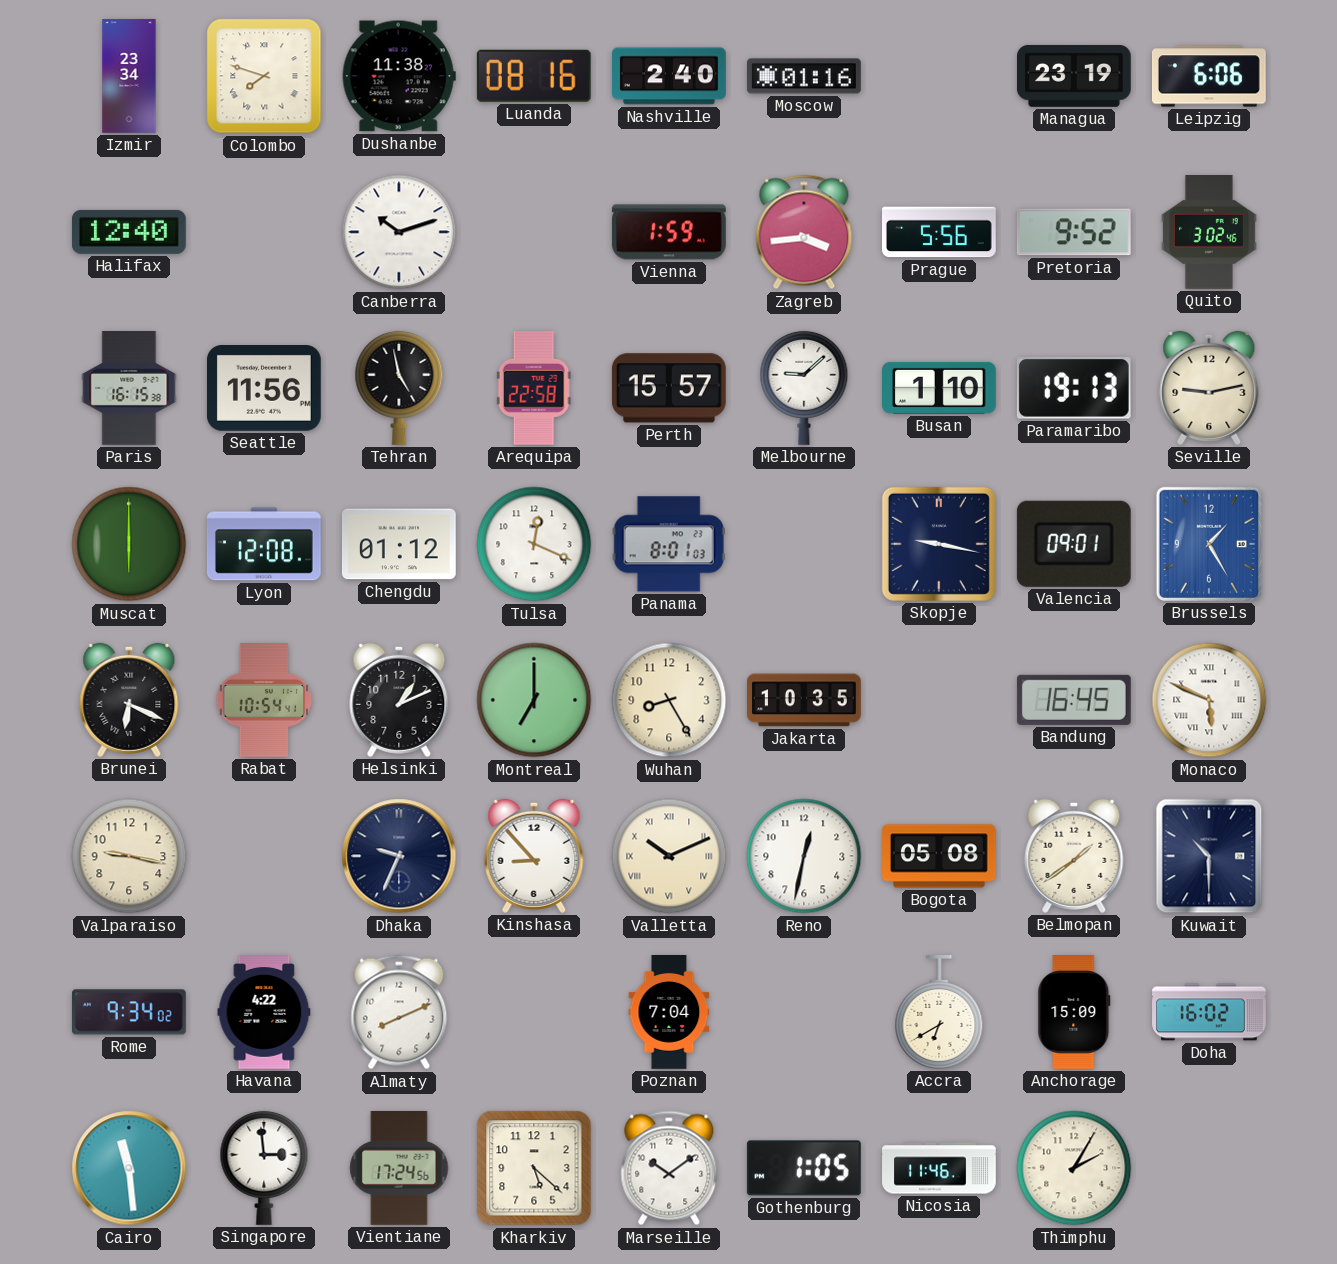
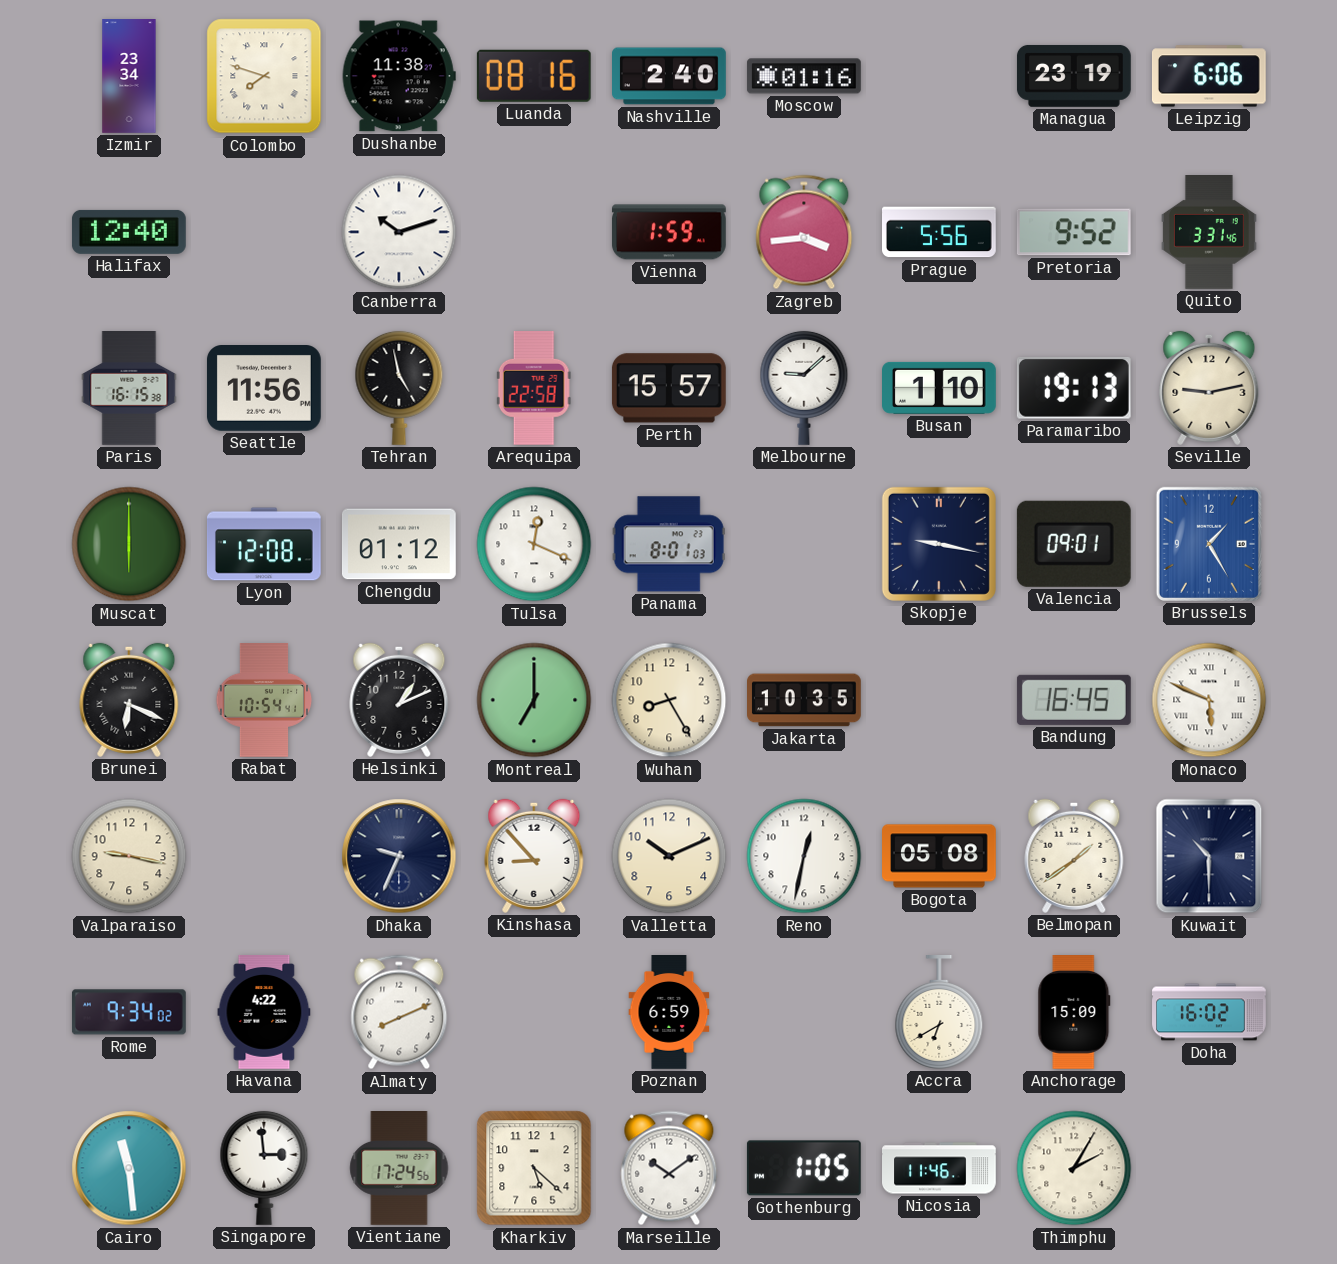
Quito: 3:02 -> 3:31
Valletta numerals: Roman -> Arabic
Poznan: 7:04 -> 6:59
